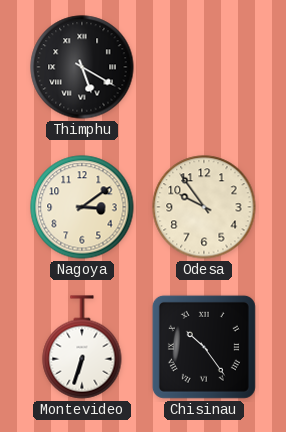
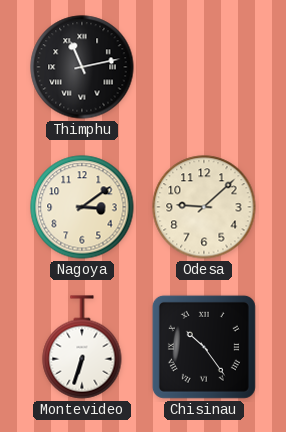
Thimphu: 5:20 -> 11:13
Odesa: 9:54 -> 9:08
